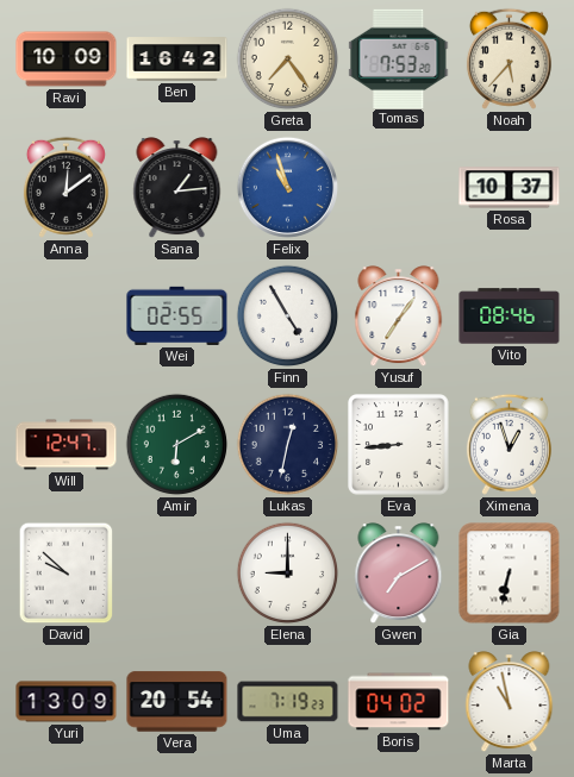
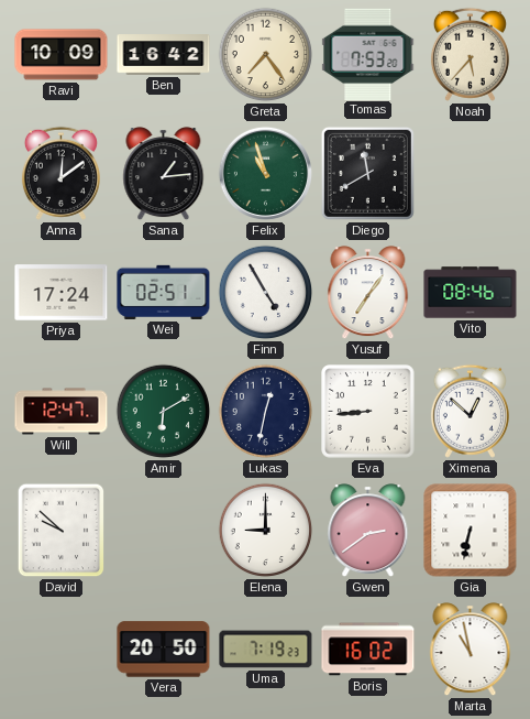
Felix dial: blue -> green
Diego: none -> 11:40
Rosa: 10:37 -> none
Priya: none -> 17:24
Wei: 02:55 -> 02:51
Ximena: 12:57 -> 12:52
Gwen: 7:10 -> 2:39
Yuri: 13:09 -> none
Vera: 20:54 -> 20:50
Boris: 04:02 -> 16:02
